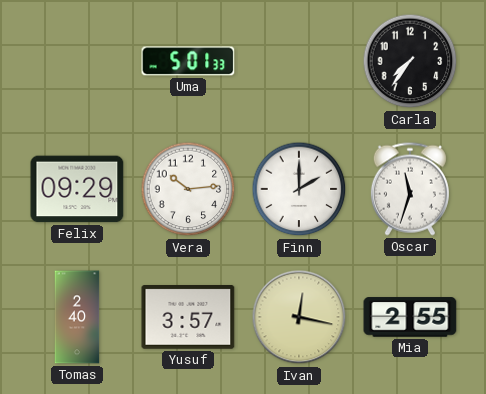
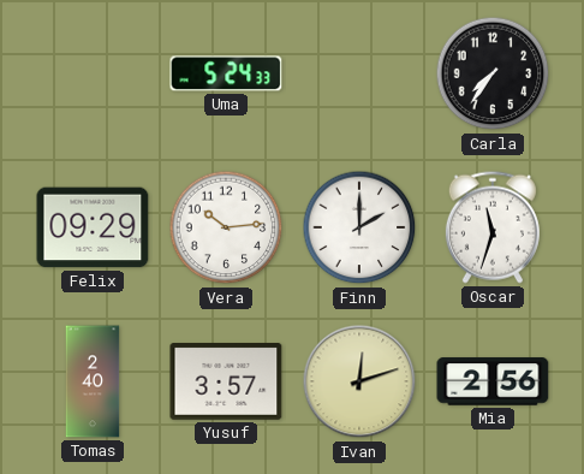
Uma: 5:01 -> 5:24
Ivan: 12:17 -> 12:12
Mia: 2:55 -> 2:56
